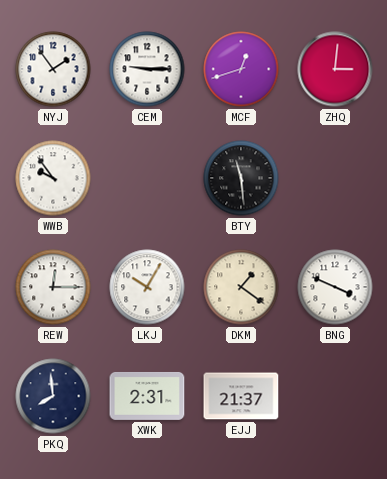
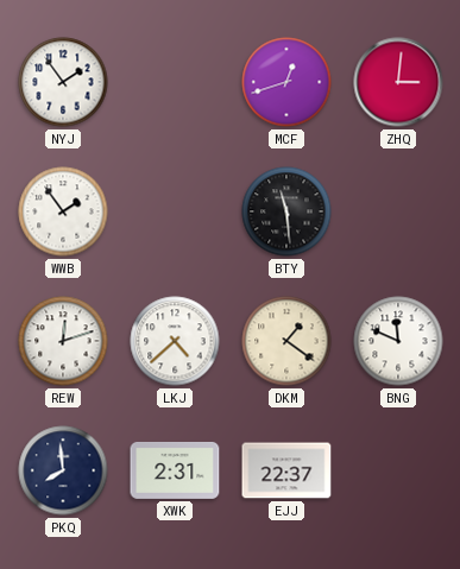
CEM: 9:15 -> none
WWB: 9:54 -> 1:54
REW: 12:15 -> 12:12
LKJ: 10:05 -> 4:38
BNG: 3:49 -> 11:49
EJJ: 21:37 -> 22:37
